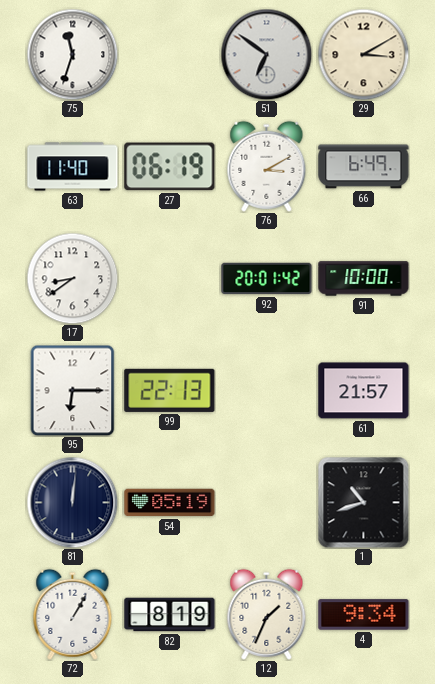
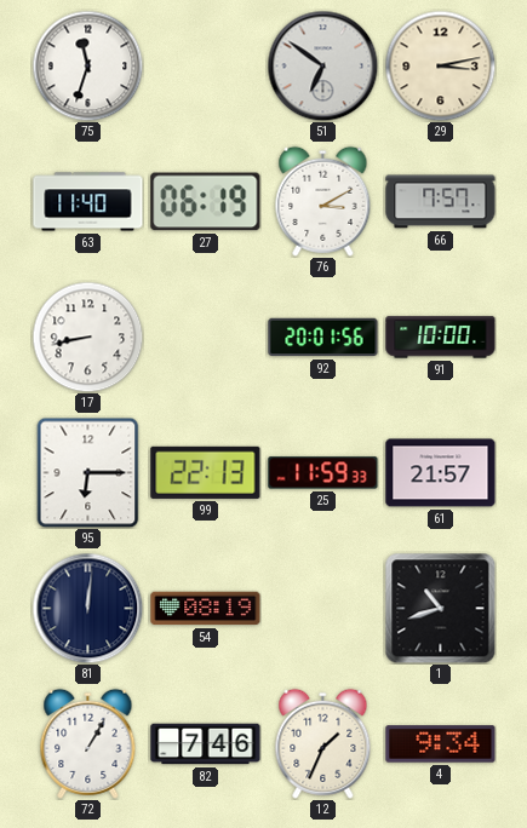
29: 3:10 -> 3:13
66: 6:49 -> 7:57
17: 8:39 -> 8:43
92: 20:01:42 -> 20:01:56
25: none -> 11:59
54: 05:19 -> 08:19
82: 8:19 -> 7:46
